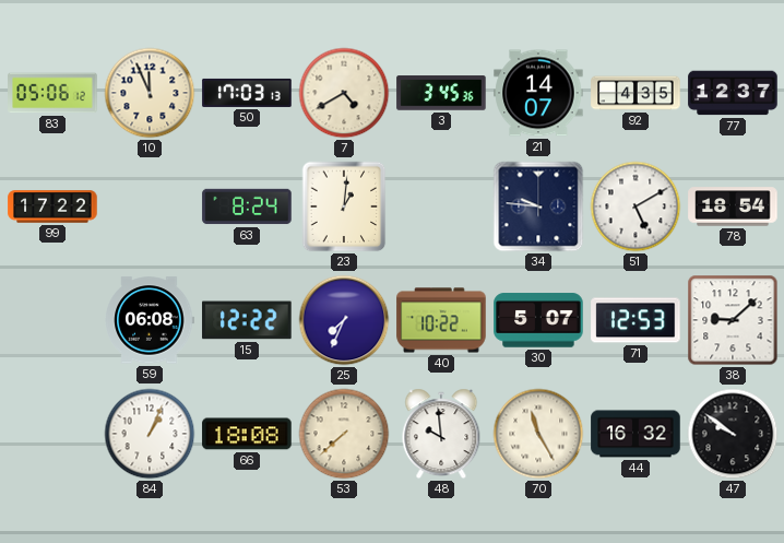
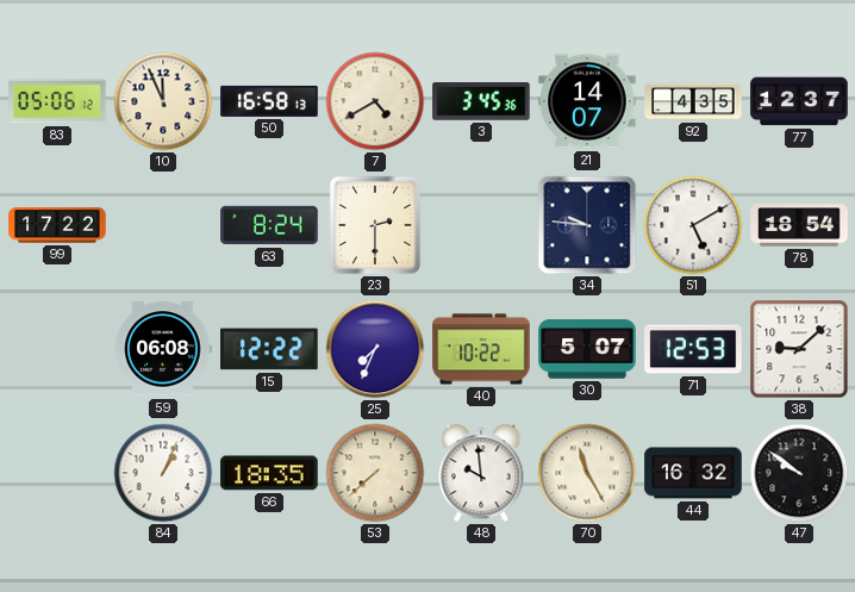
50: 17:03 -> 16:58
23: 1:01 -> 2:30
66: 18:08 -> 18:35
